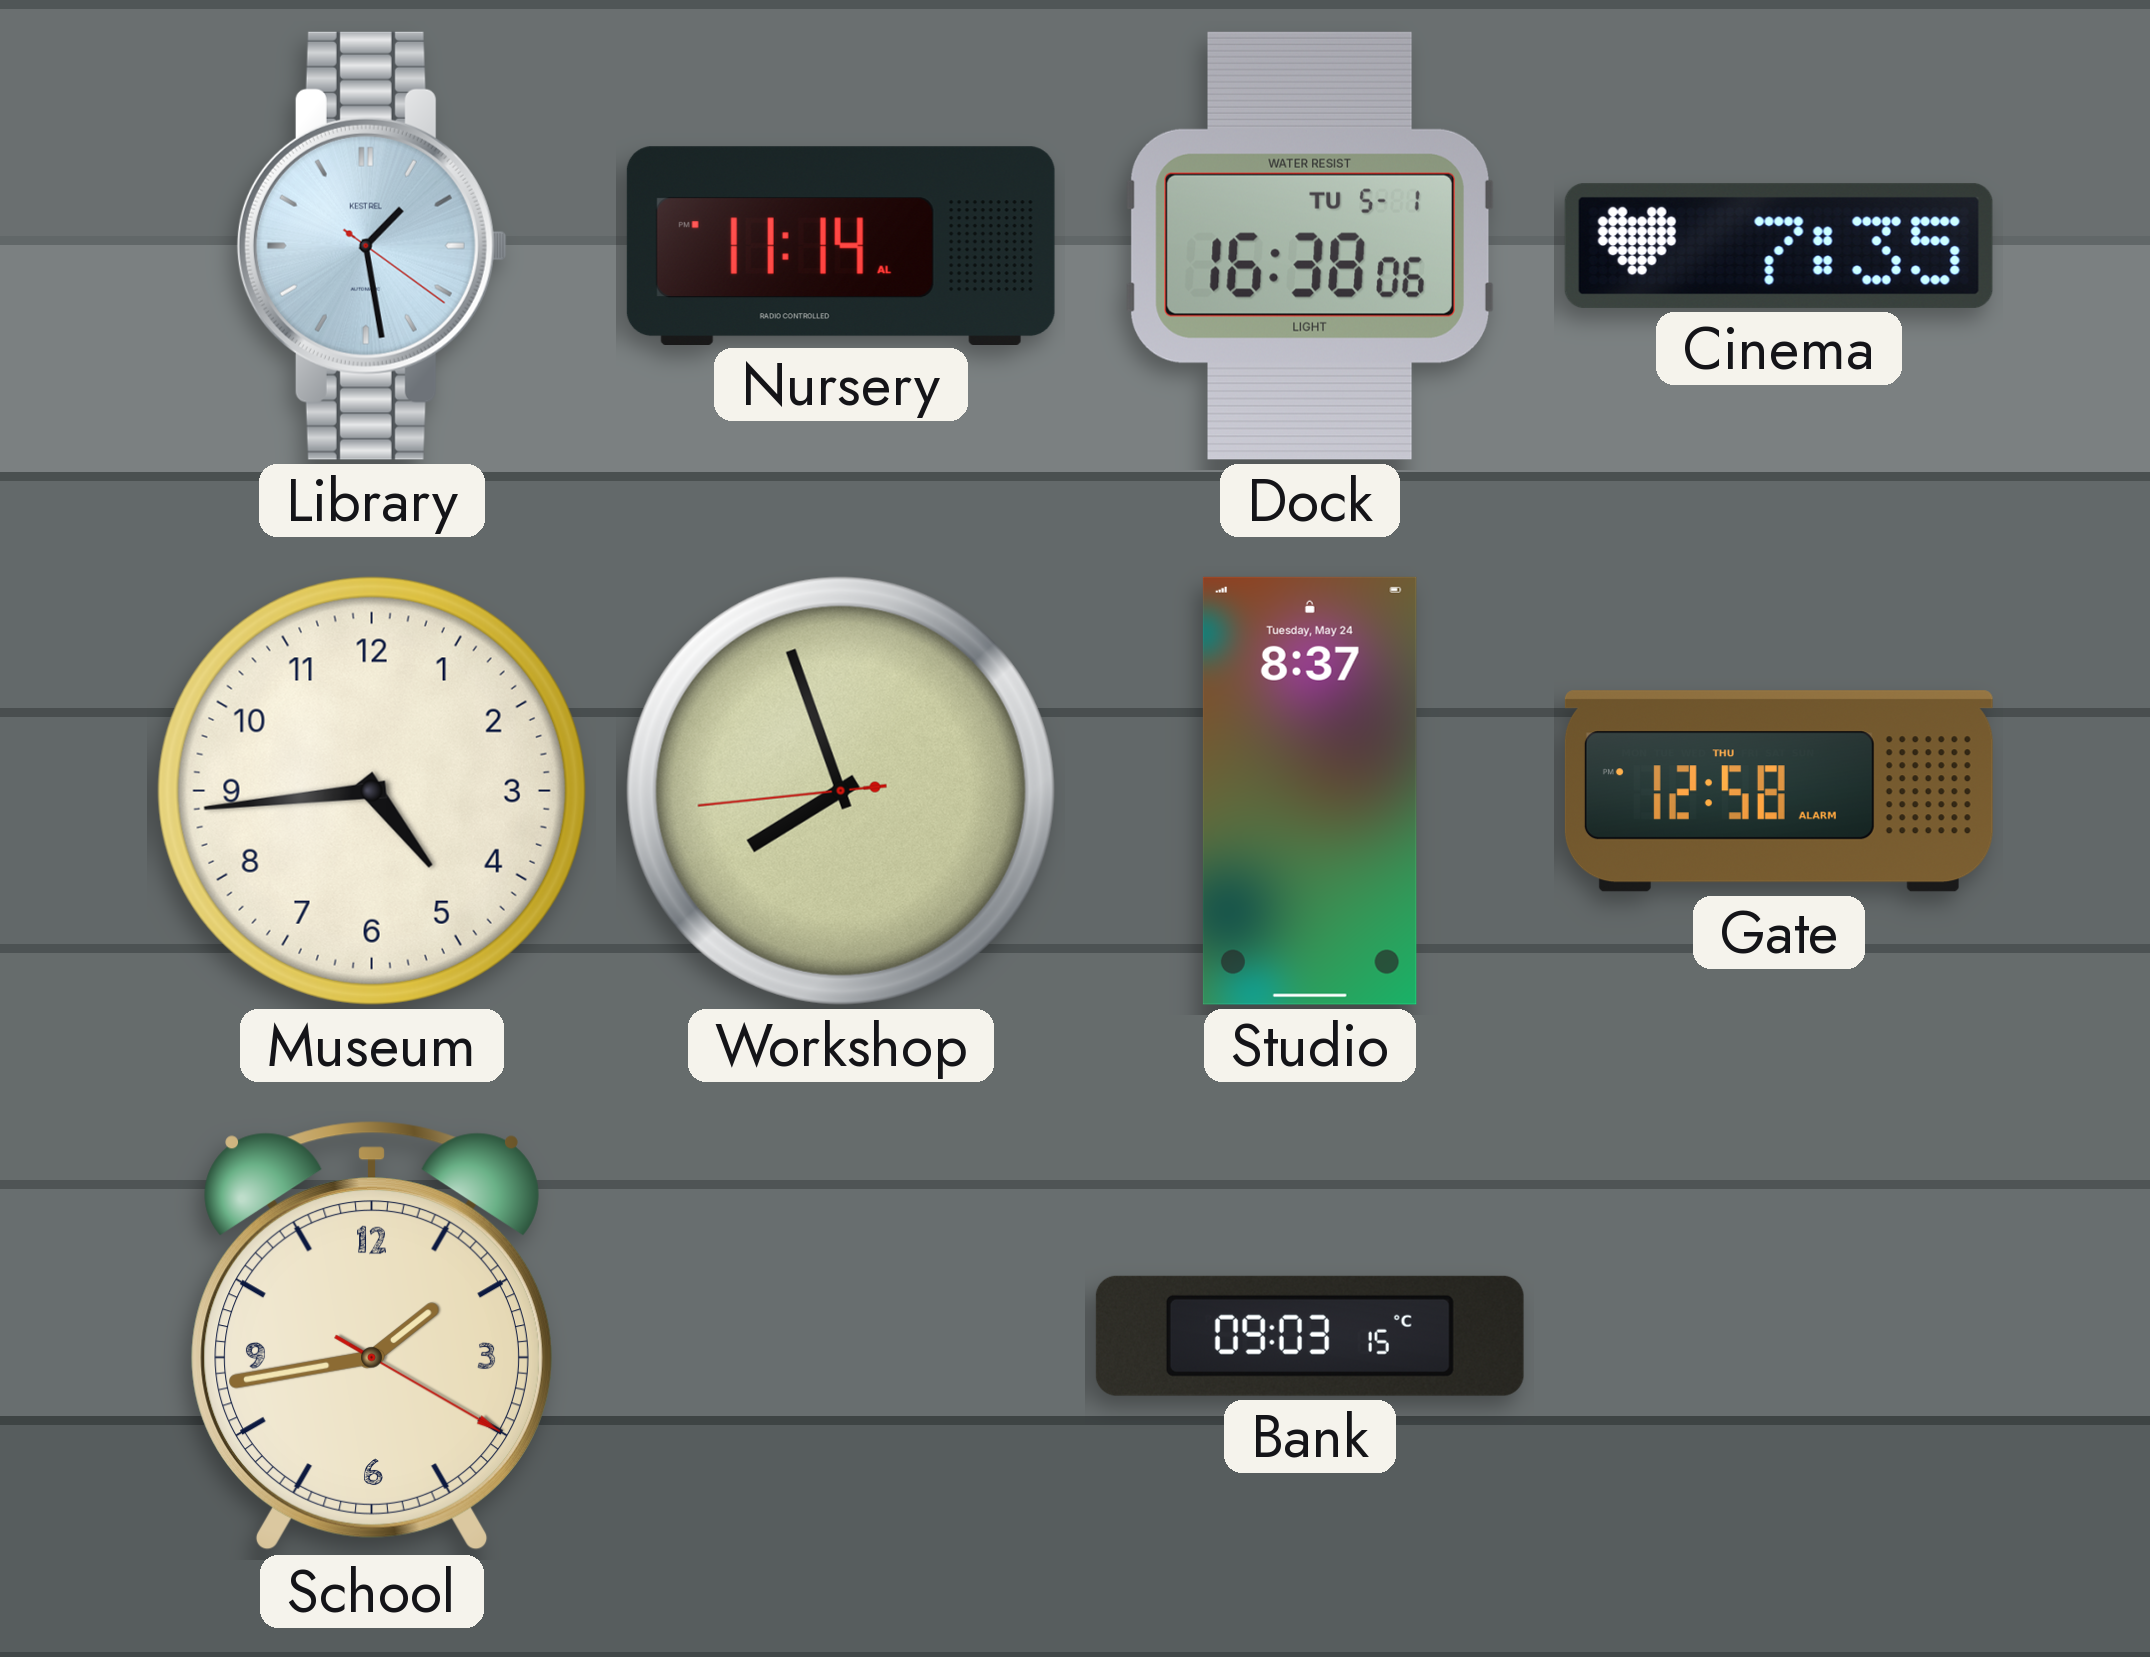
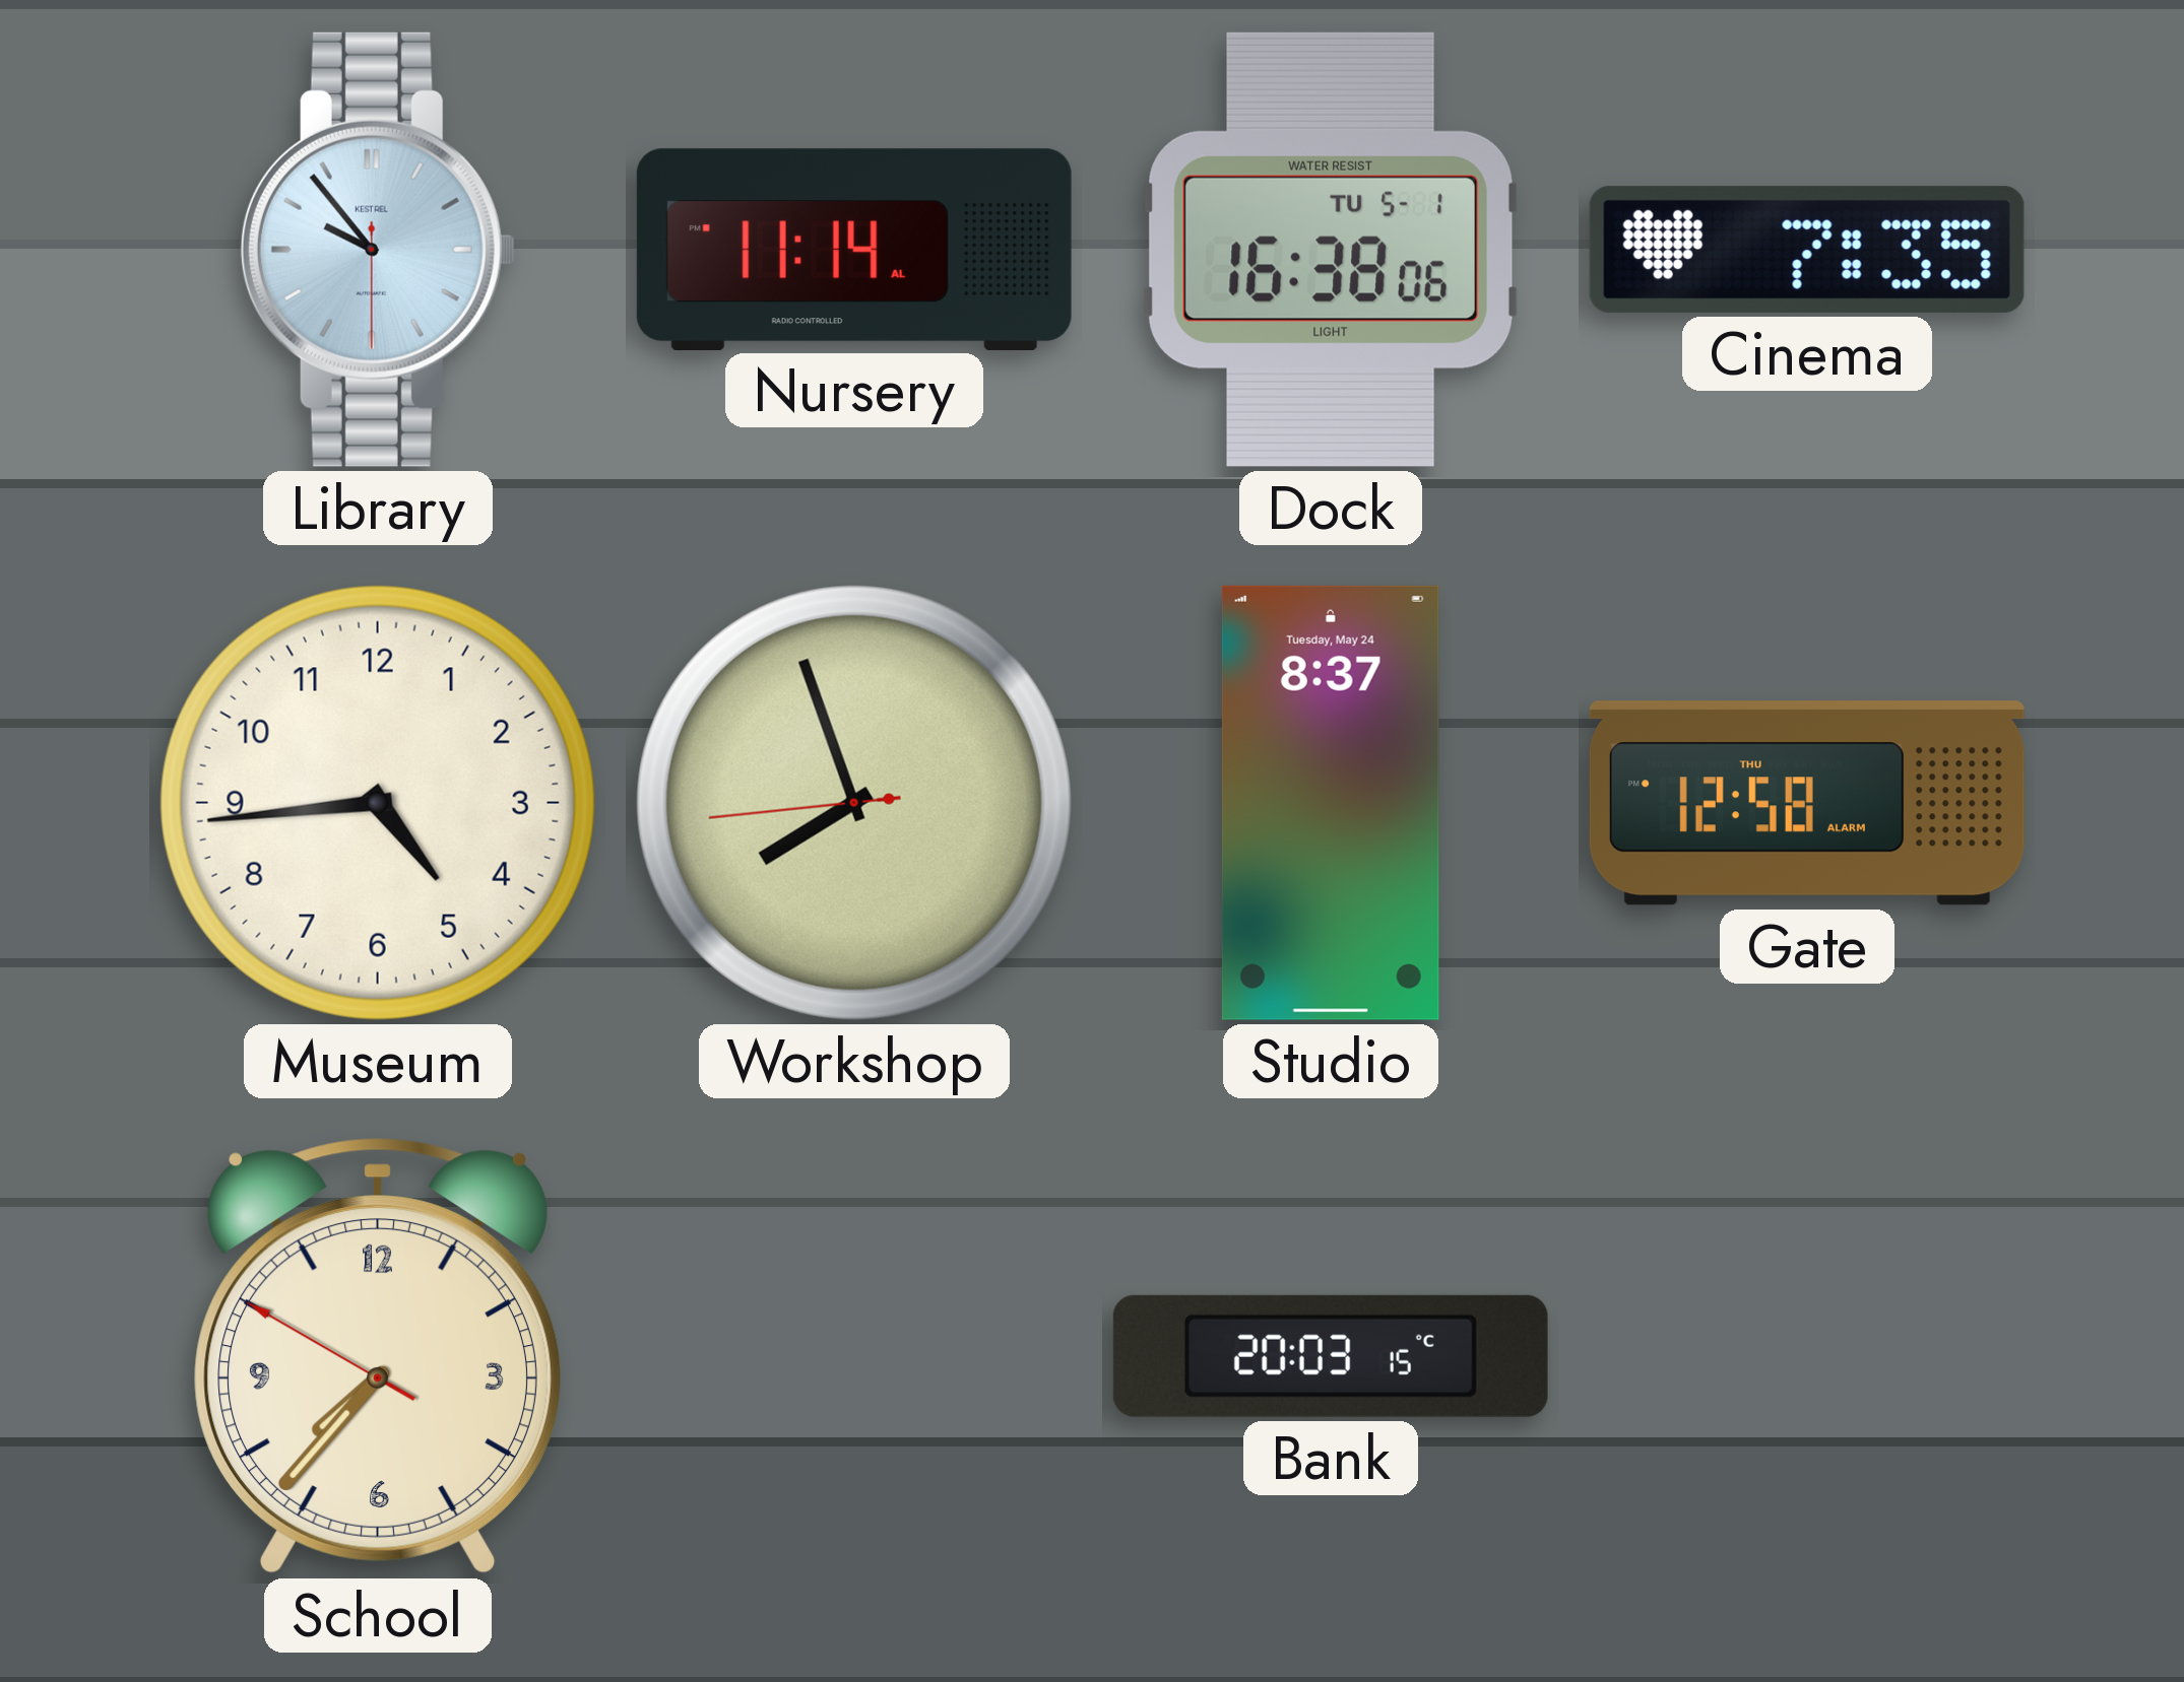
Library: 1:28 -> 9:53
School: 1:43 -> 7:36
Bank: 09:03 -> 20:03
